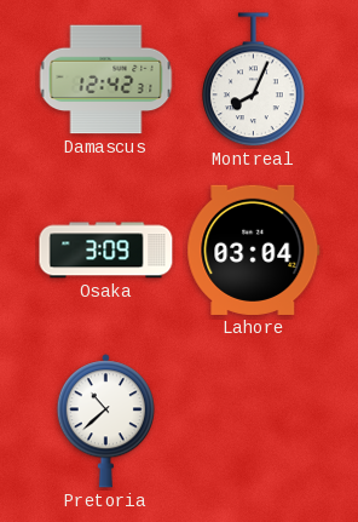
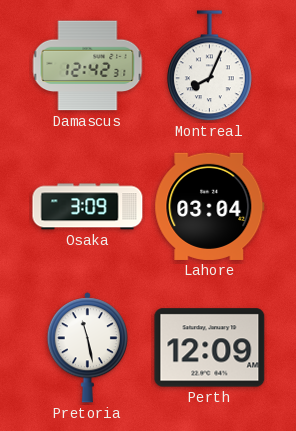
Pretoria: 10:38 -> 11:28
Perth: none -> 12:09
